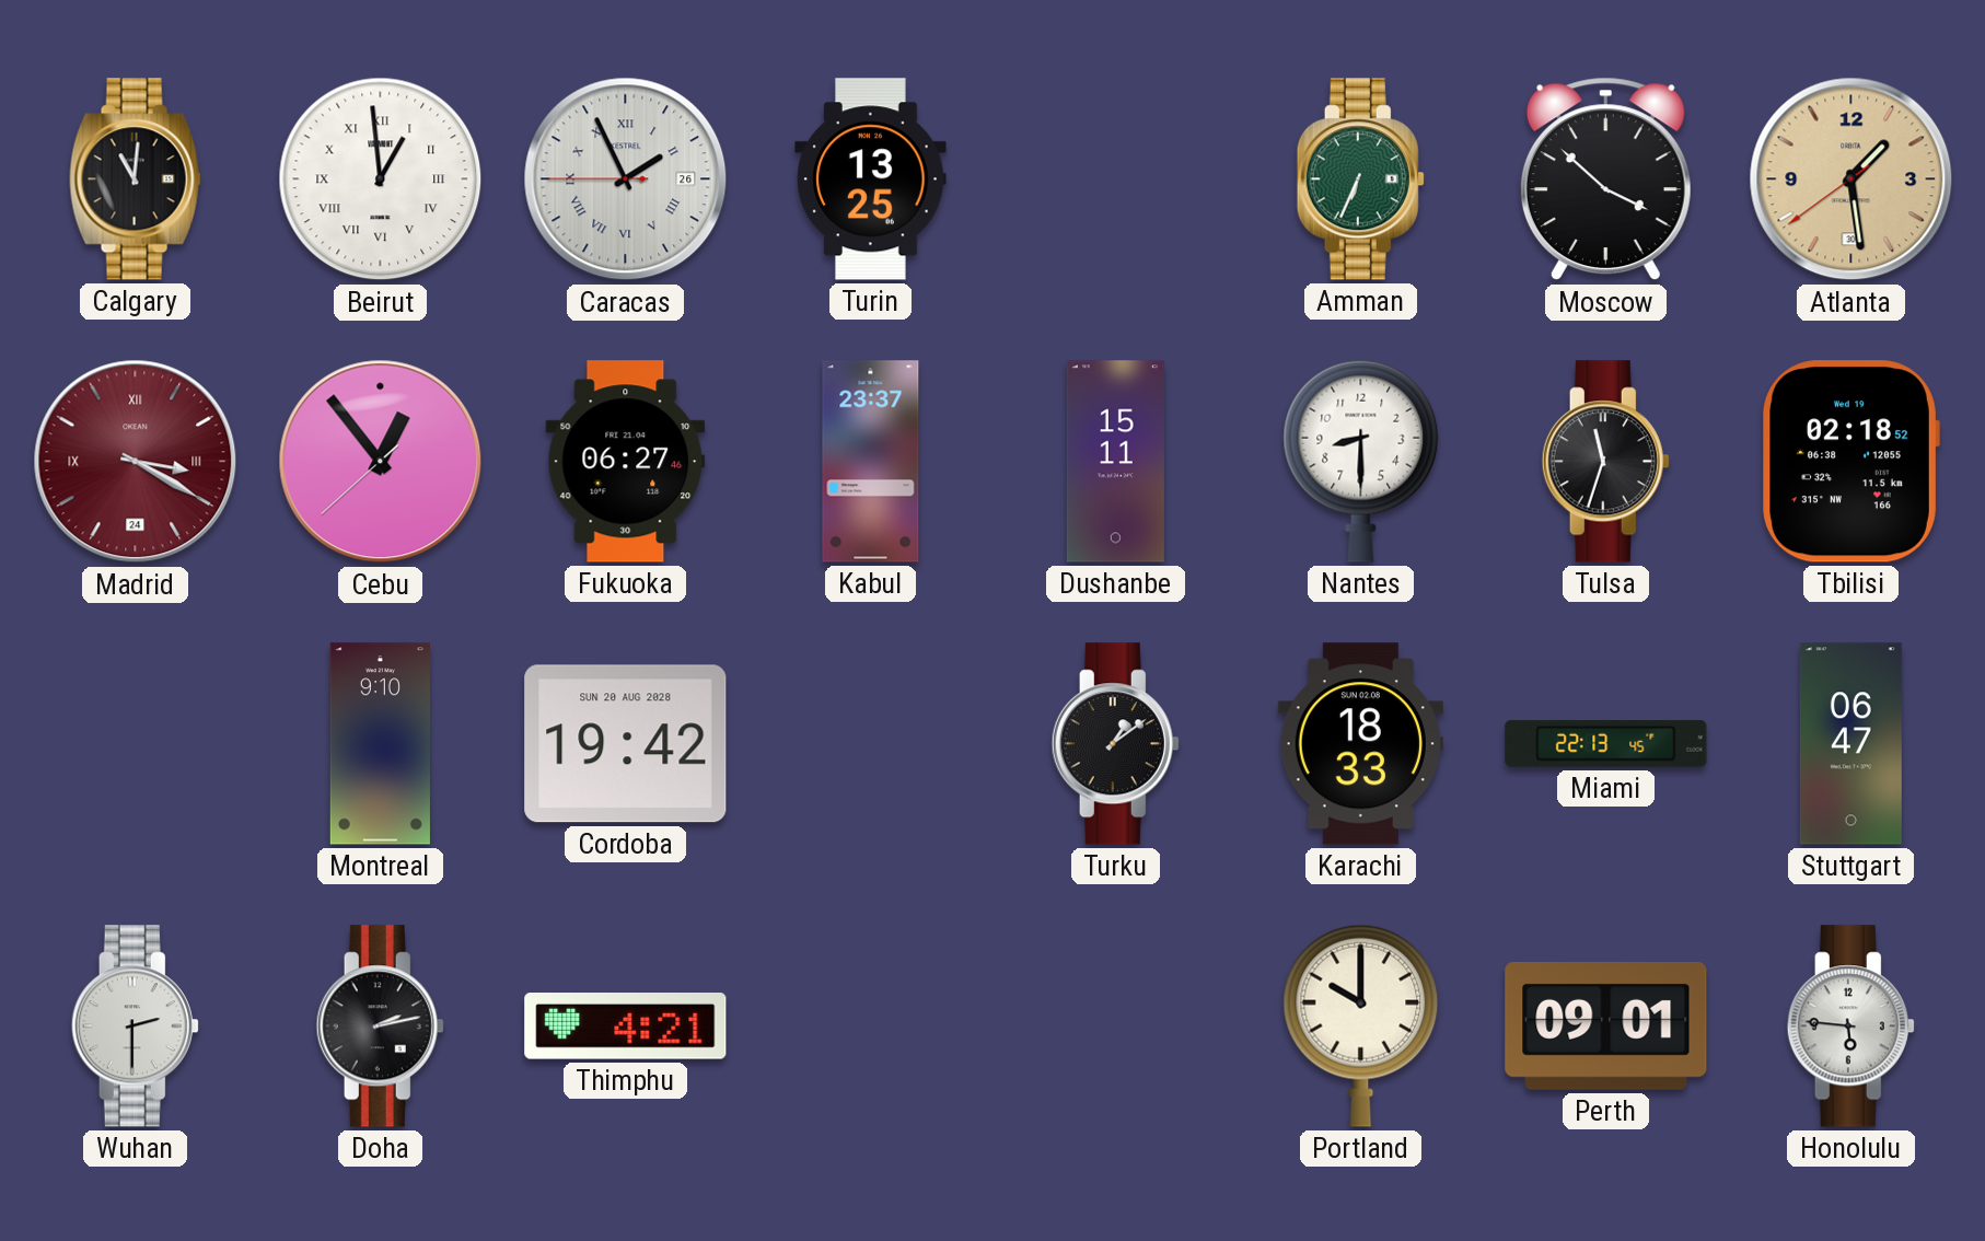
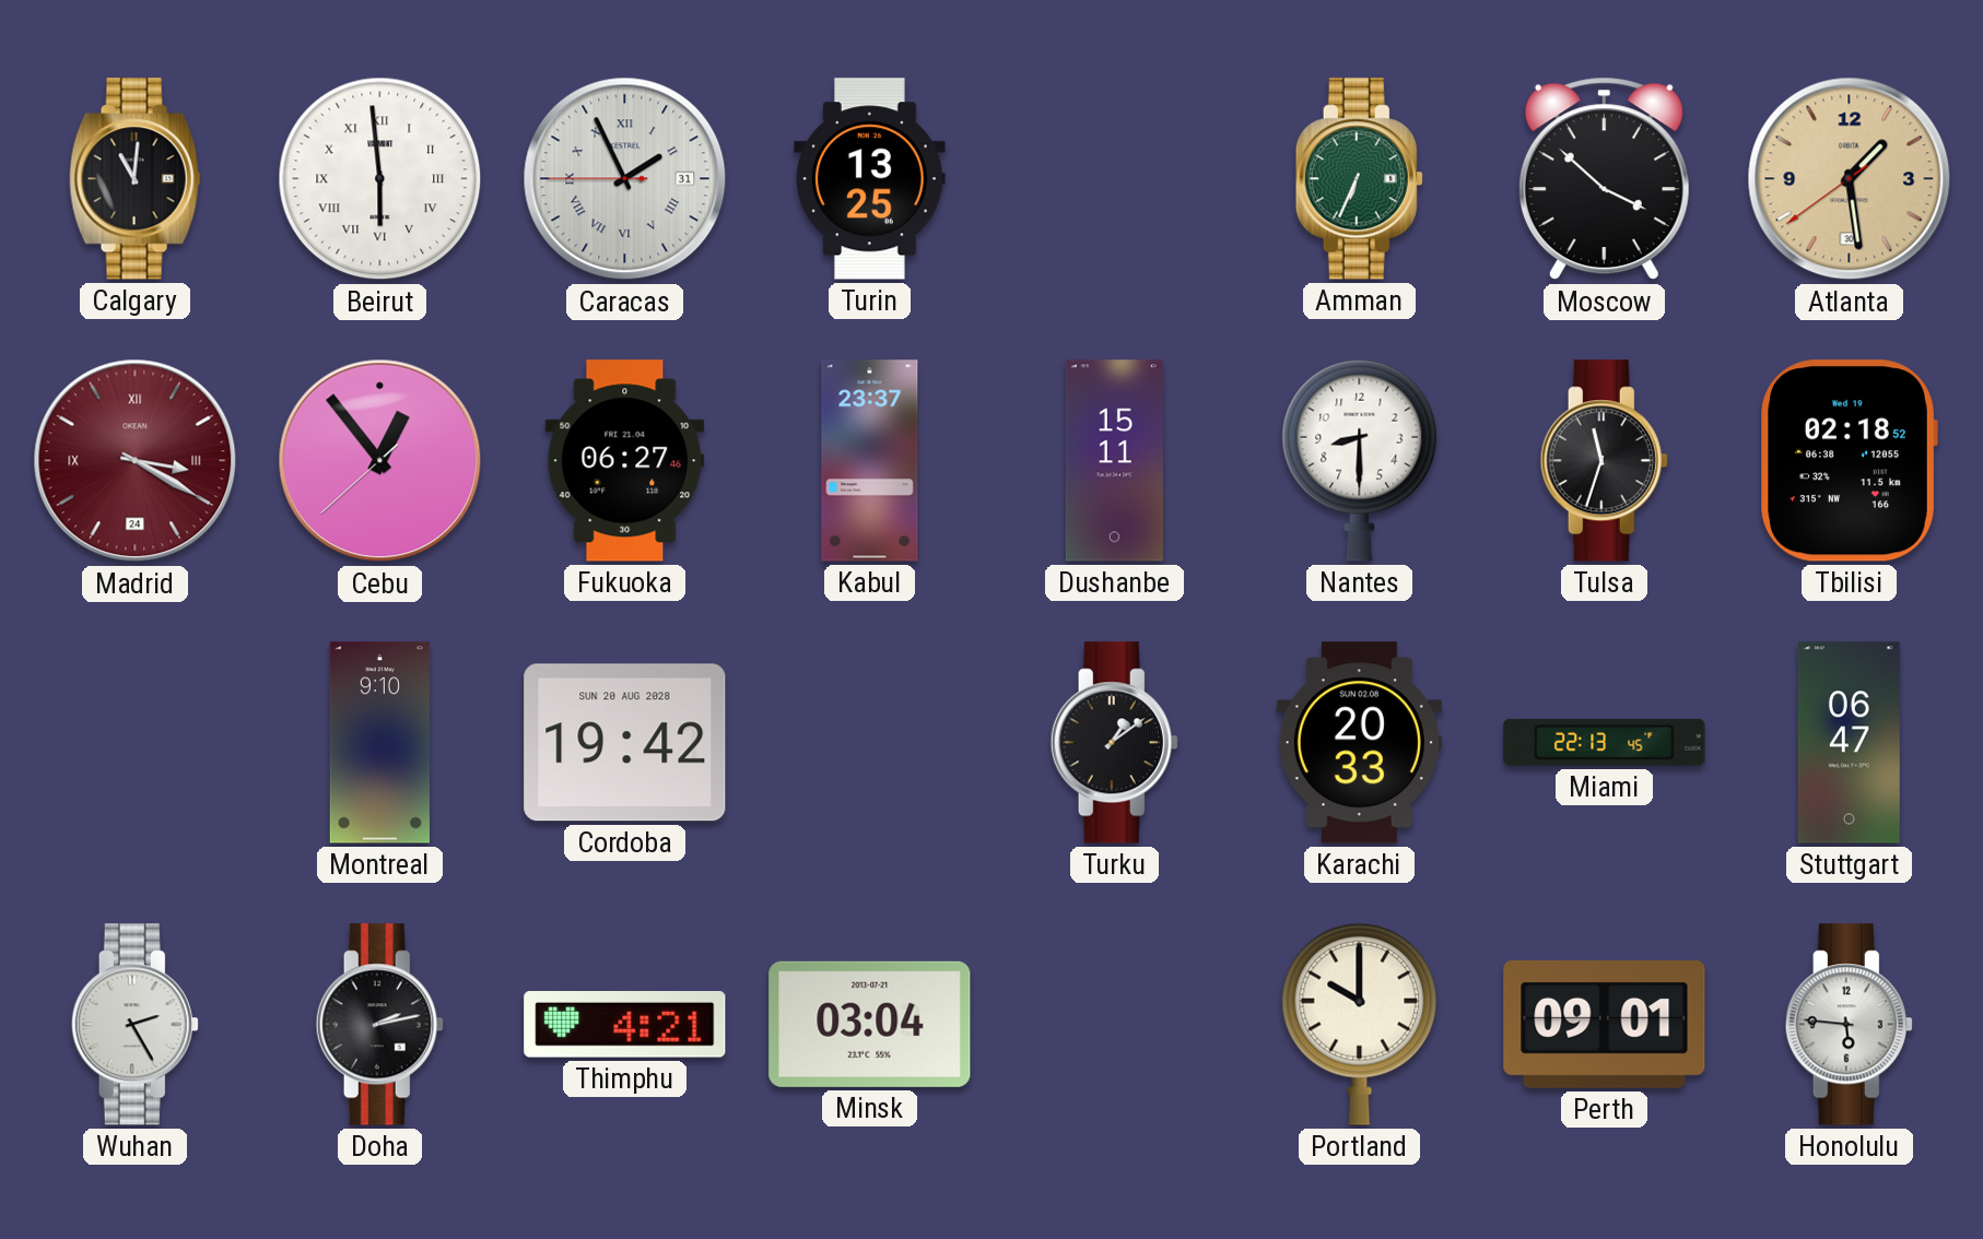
Beirut: 12:59 -> 5:59
Caracas date: 26 -> 31
Karachi: 18:33 -> 20:33
Wuhan: 2:30 -> 2:25
Minsk: none -> 03:04
